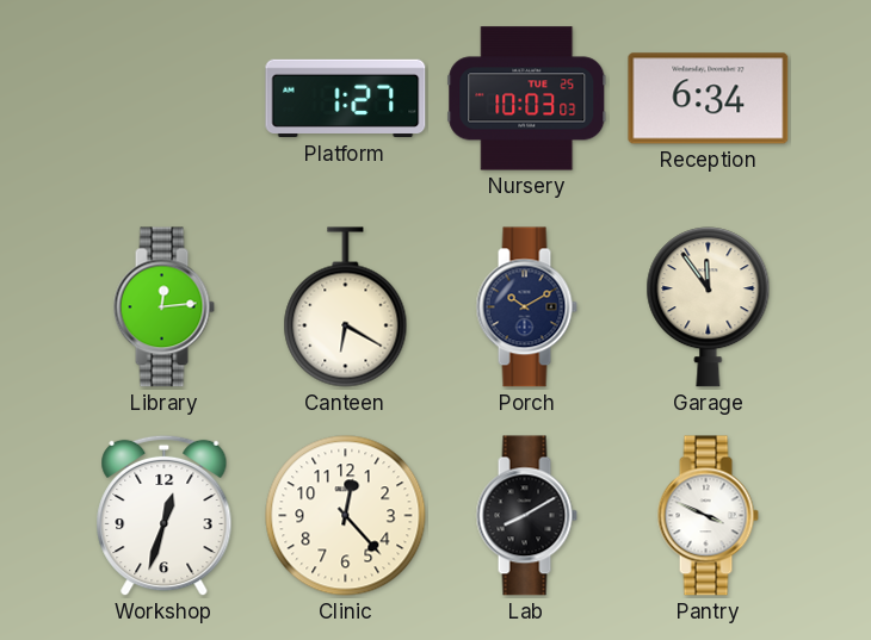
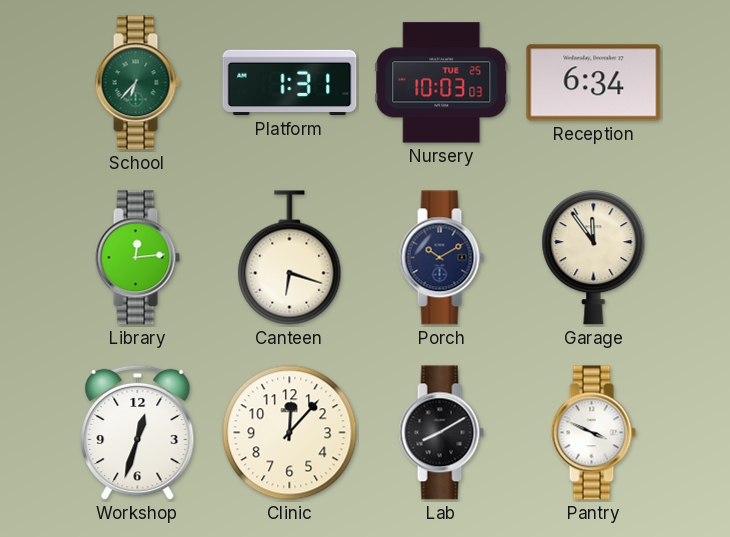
School: none -> 6:37
Platform: 1:27 -> 1:31
Canteen: 6:20 -> 6:18
Clinic: 12:23 -> 12:07
